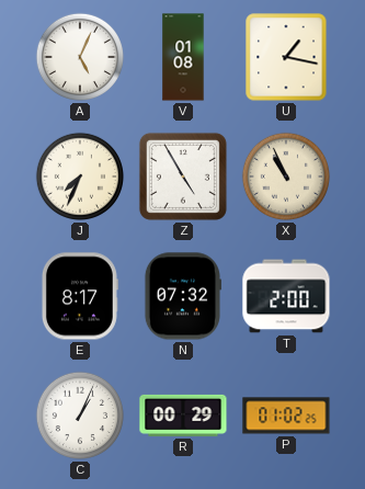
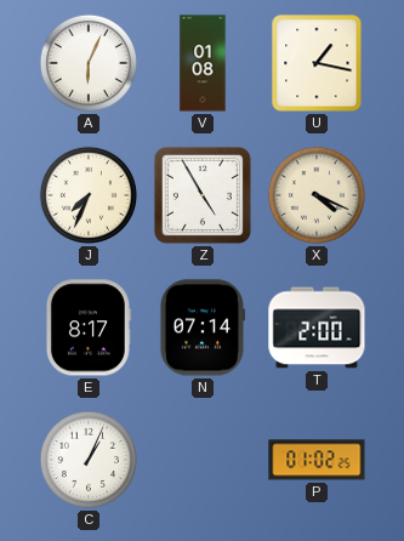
A: 5:04 -> 6:04
X: 10:56 -> 4:19
N: 07:32 -> 07:14
R: 00:29 -> none
